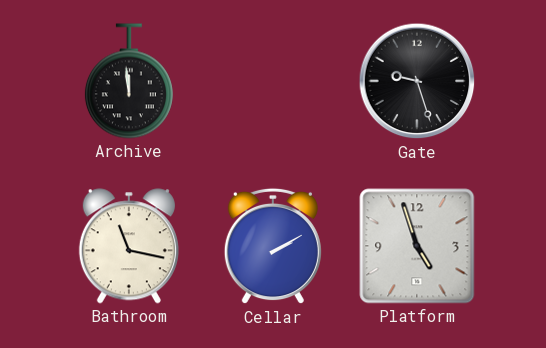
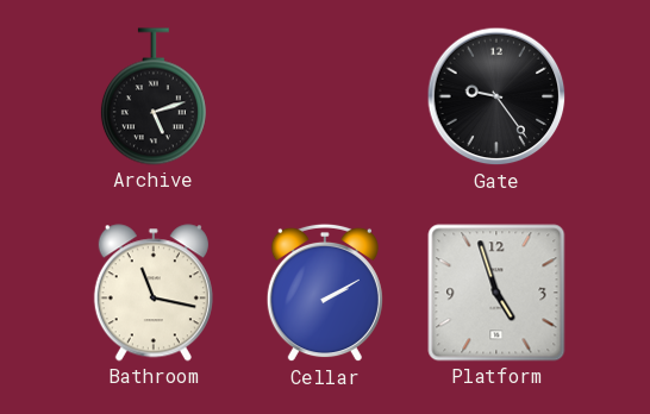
Archive: 11:59 -> 5:12
Gate: 9:27 -> 9:24
